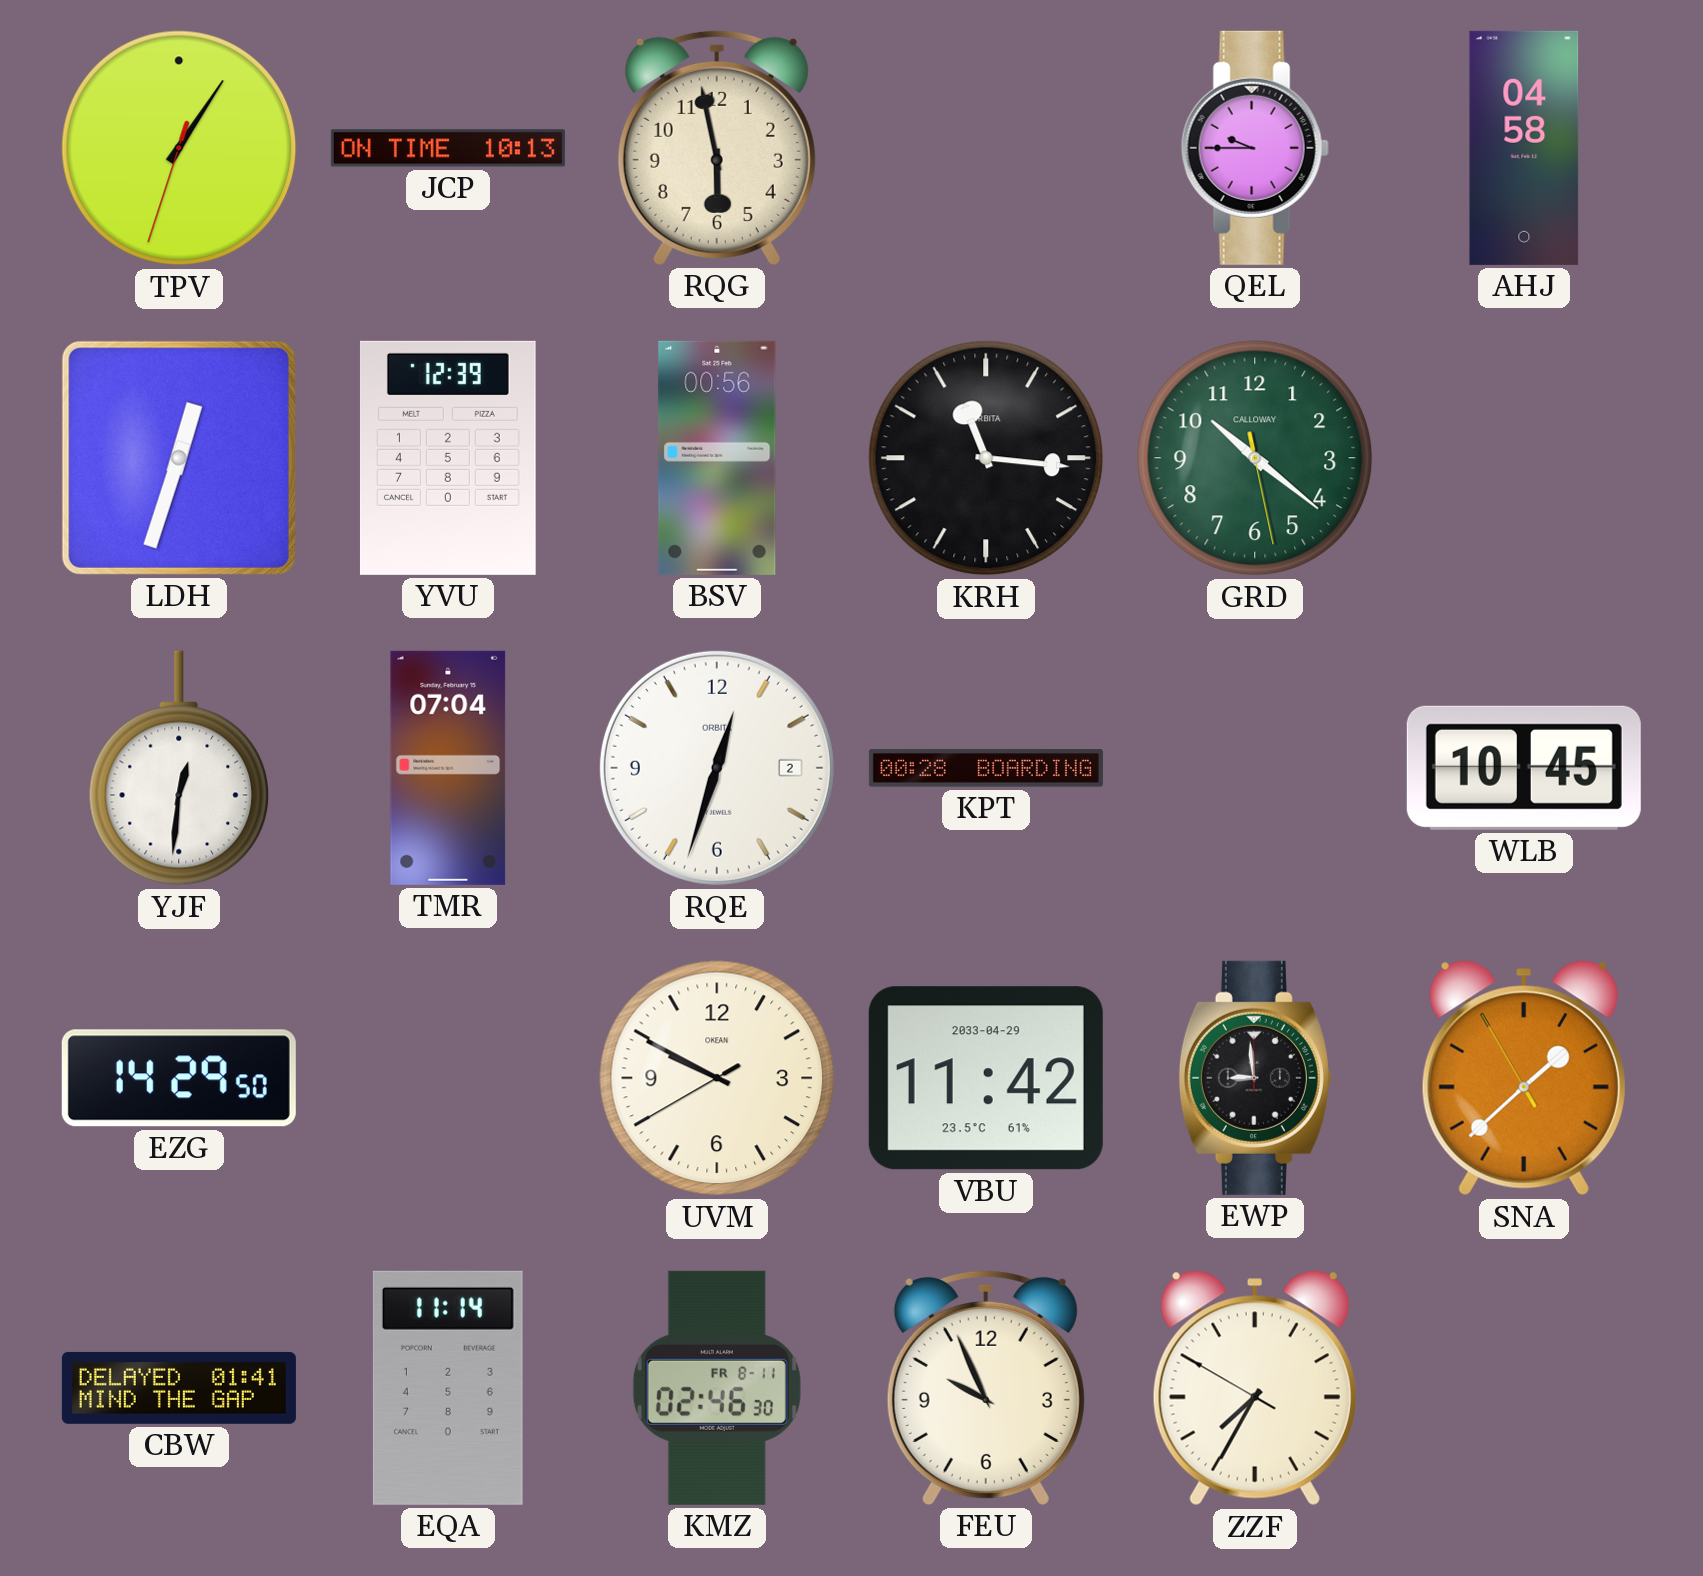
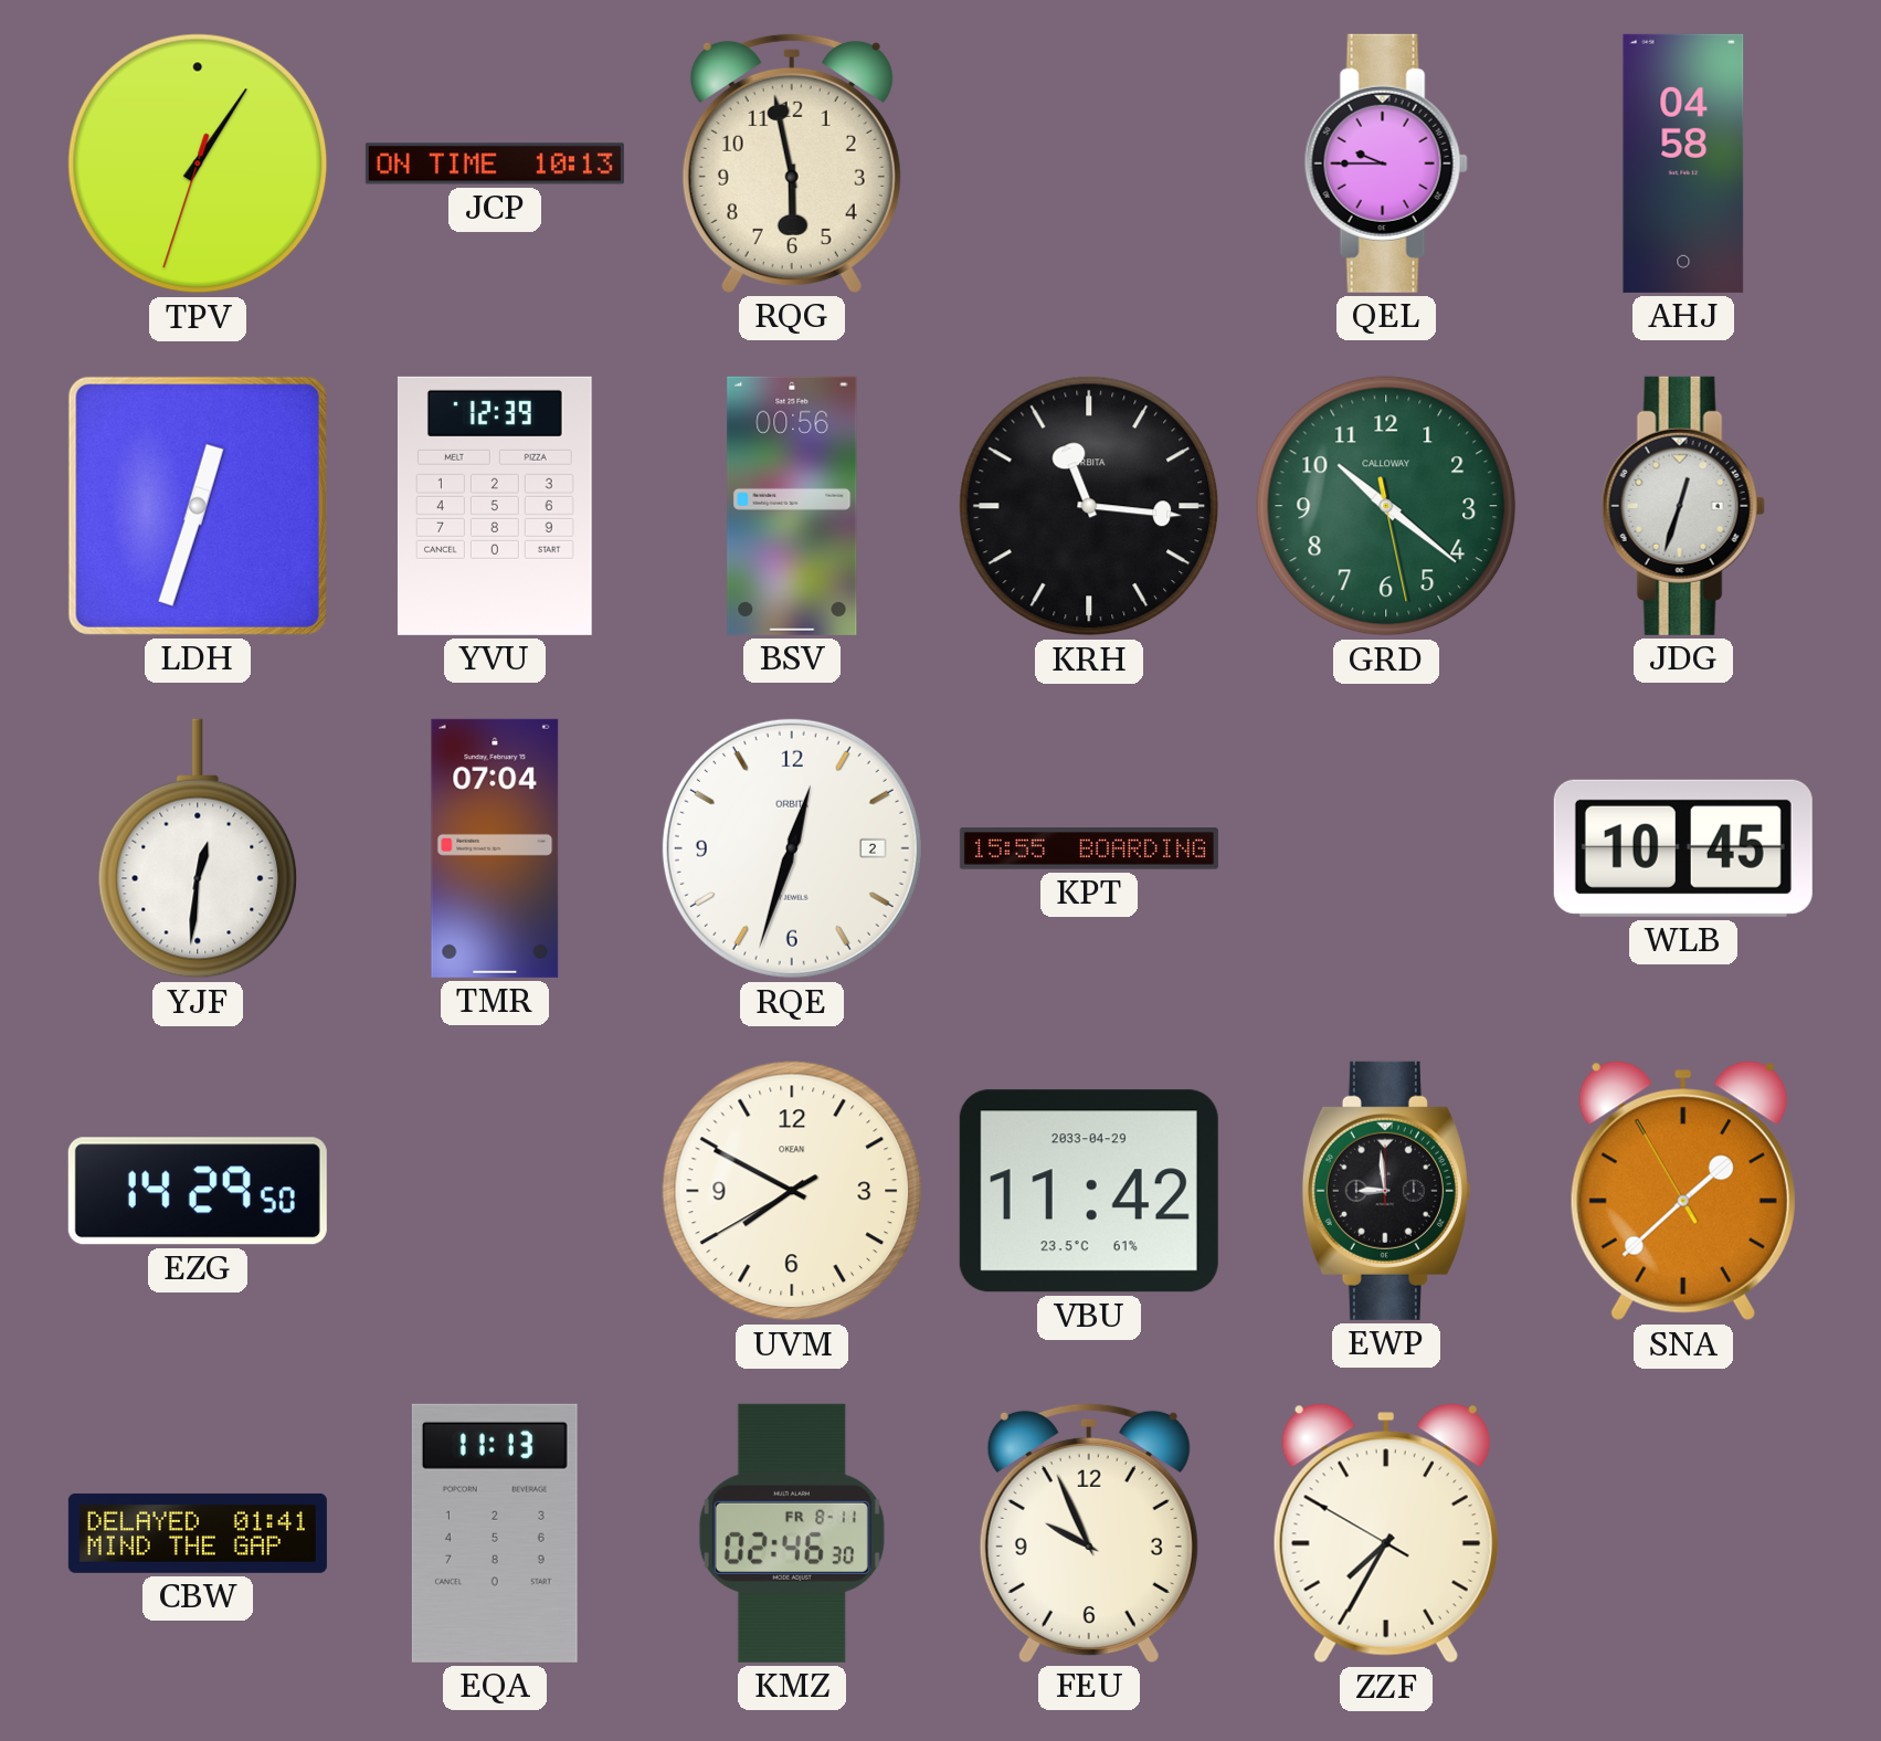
JDG: none -> 12:33
KPT: 00:28 -> 15:55
UVM: 9:49 -> 7:49
EQA: 11:14 -> 11:13
